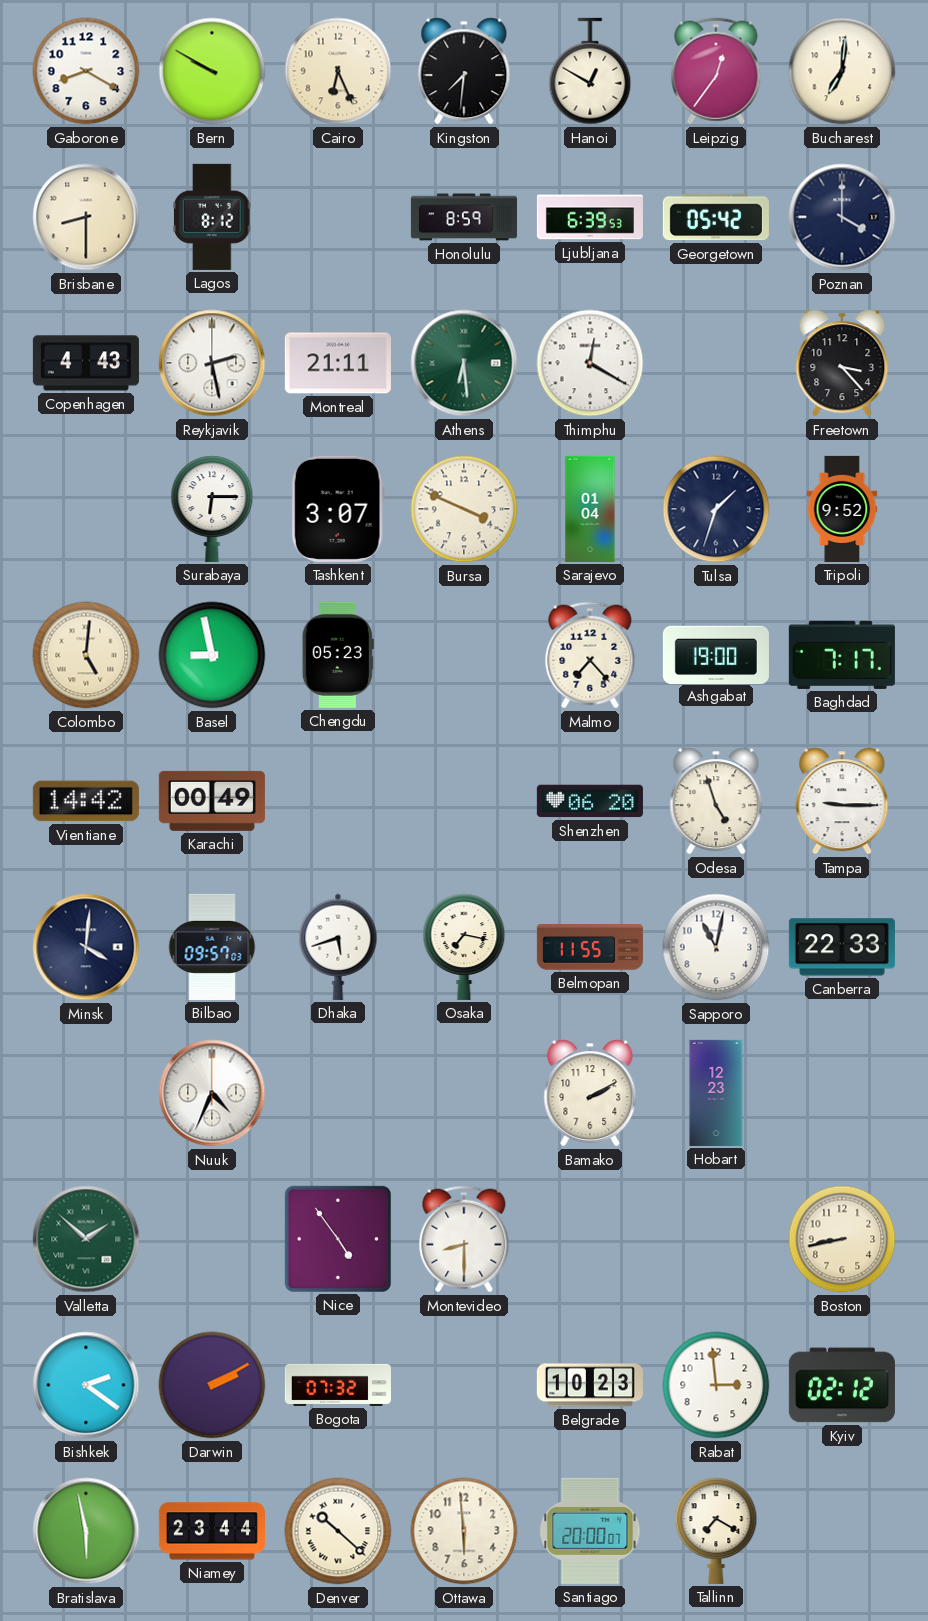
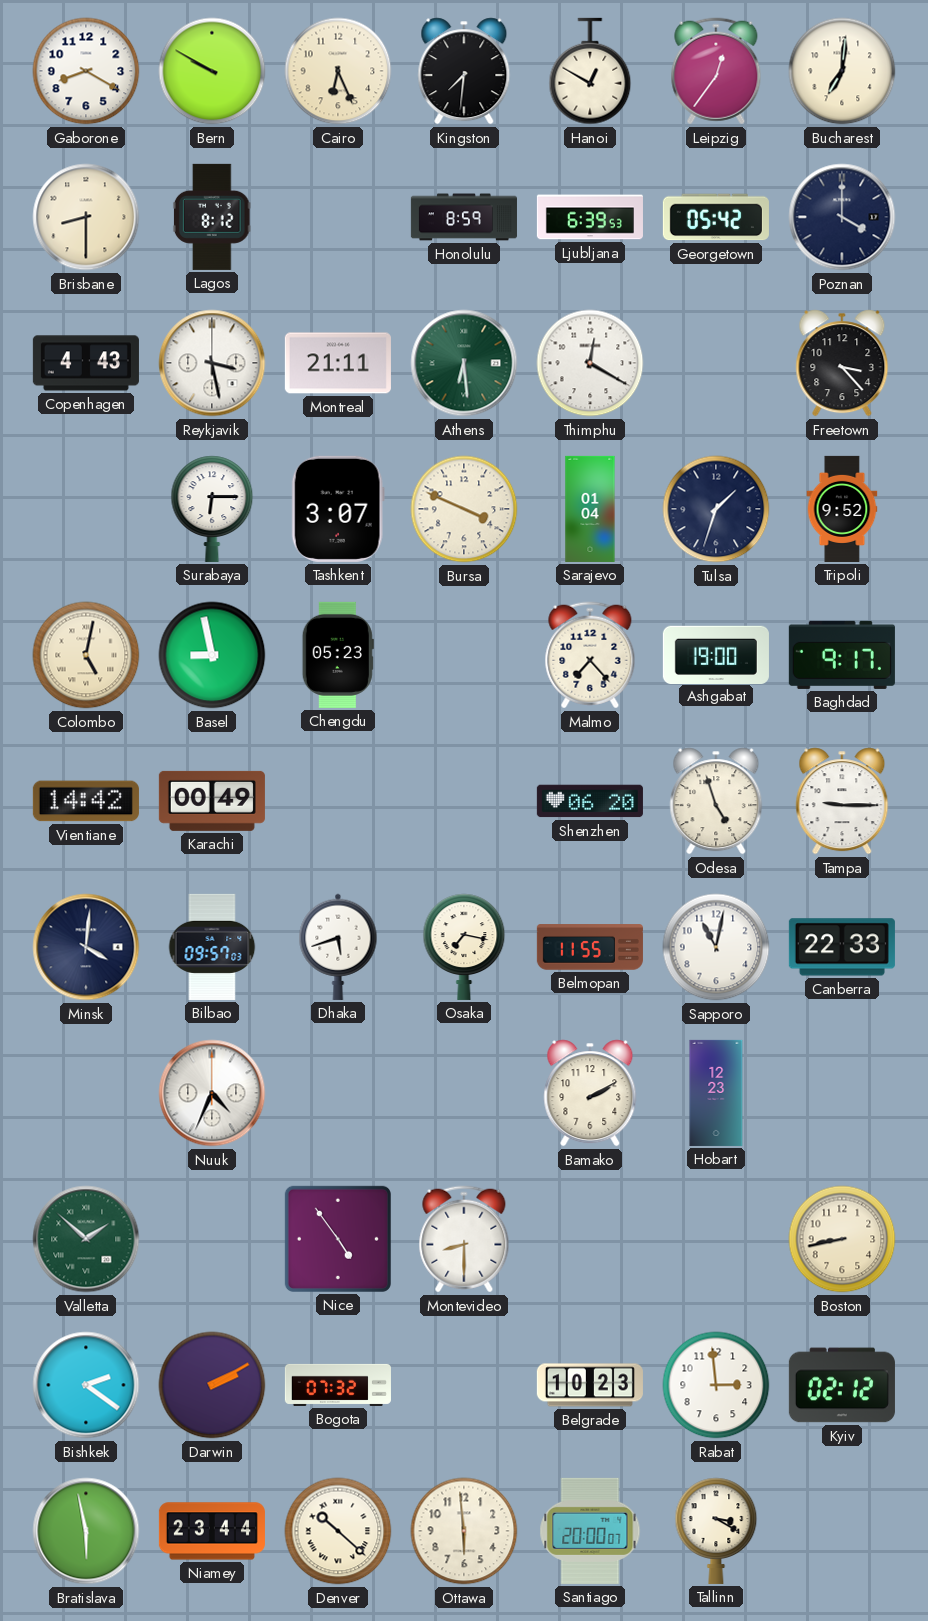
Reykjavik: 2:28 -> 3:28
Colombo: 5:01 -> 5:02
Baghdad: 7:17 -> 9:17
Tallinn: 7:20 -> 3:20
